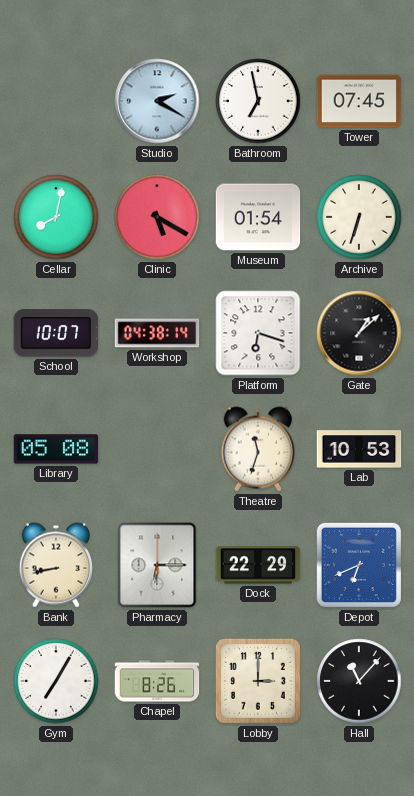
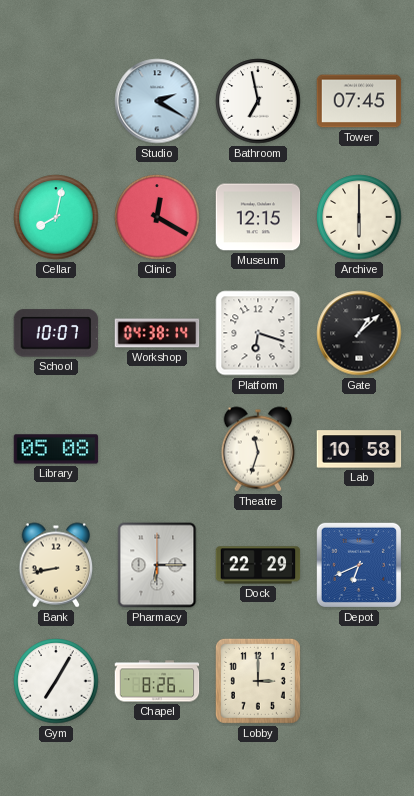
Clinic: 5:20 -> 12:20
Museum: 01:54 -> 12:15
Archive: 6:33 -> 6:00
Lab: 10:53 -> 10:58
Hall: 11:07 -> none
